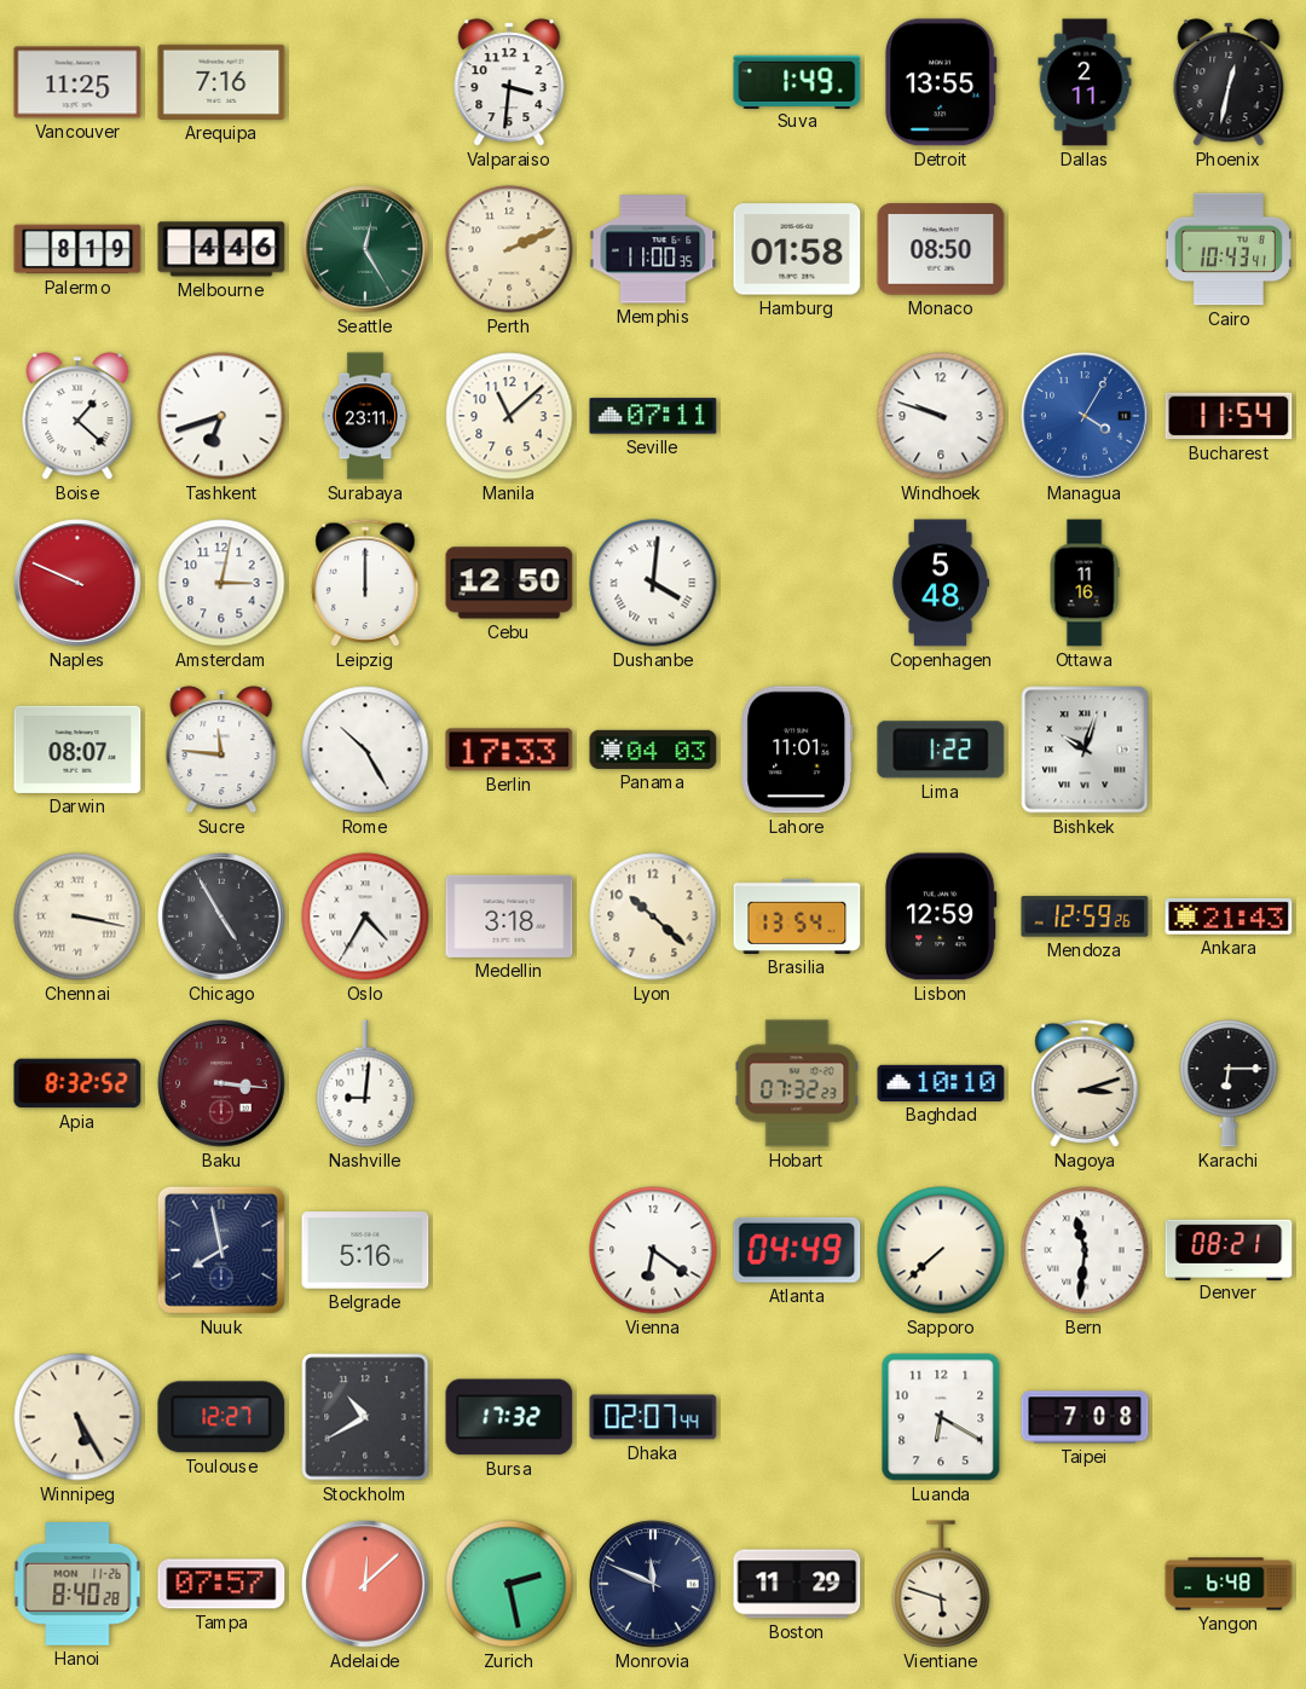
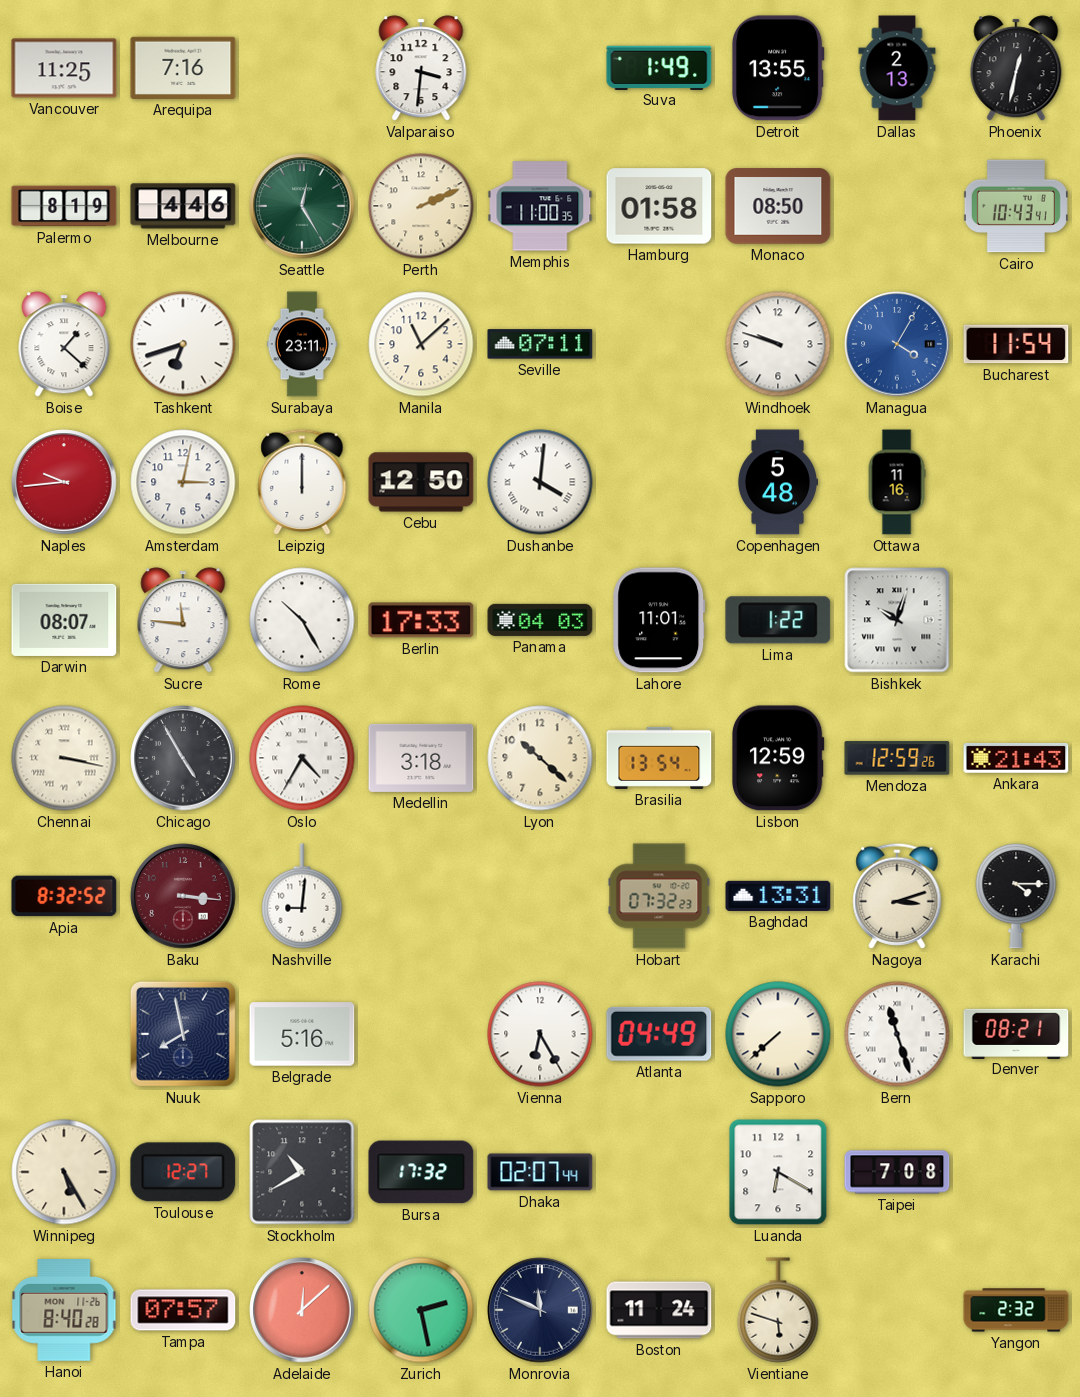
Dallas: 2:11 -> 2:13
Naples: 9:49 -> 9:44
Baghdad: 10:10 -> 13:31
Karachi: 6:15 -> 4:15
Vienna: 6:21 -> 6:25
Bern: 11:31 -> 11:27
Boston: 11:29 -> 11:24
Yangon: 6:48 -> 2:32
